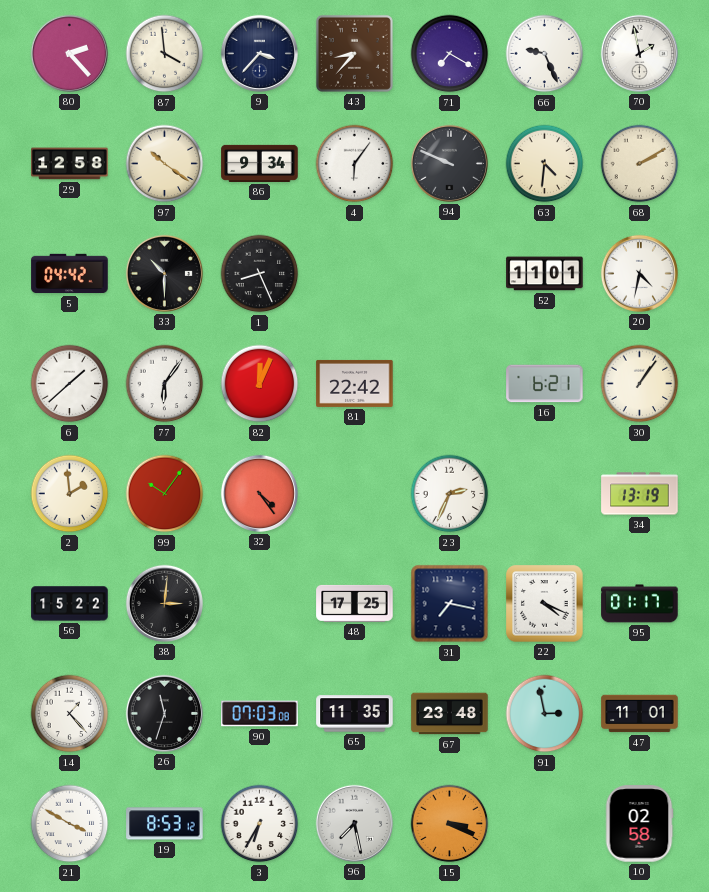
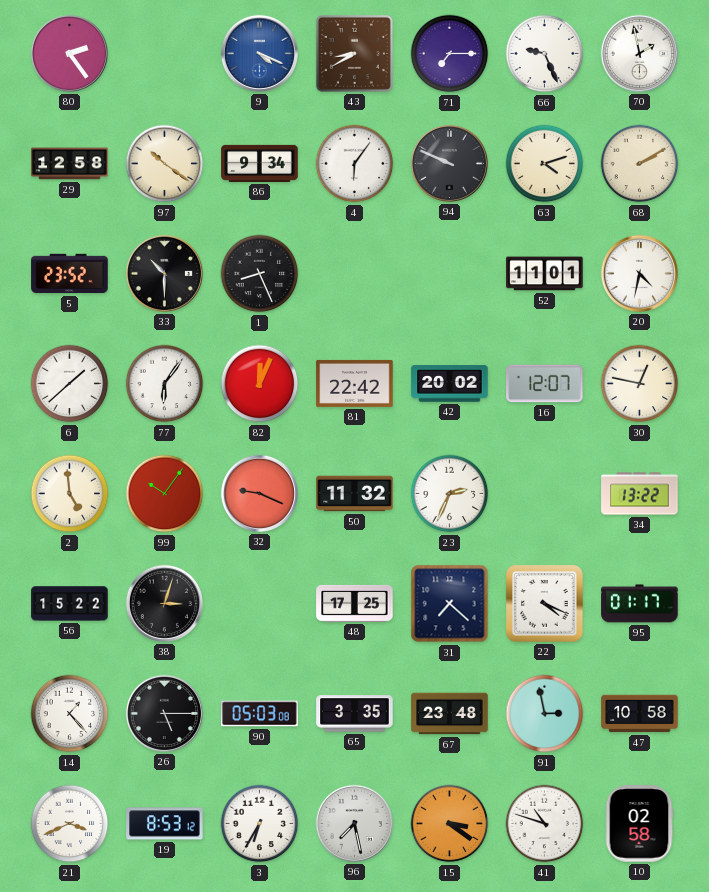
80: 2:23 -> 2:24
87: 3:59 -> none
9: 3:37 -> 4:19
9 dial: navy -> blue
43: 8:37 -> 8:40
71: 7:20 -> 7:15
63: 4:31 -> 4:12
5: 04:42 -> 23:52
42: none -> 20:02
16: 6:21 -> 12:07
30: 1:06 -> 12:47
2: 1:59 -> 4:59
32: 4:24 -> 9:19
50: none -> 11:32
34: 13:19 -> 13:22
38: 3:01 -> 3:03
31: 7:17 -> 7:22
26: 11:33 -> 5:15
90: 07:03 -> 05:03
65: 11:35 -> 3:35
47: 11:01 -> 10:58
21: 3:50 -> 3:41
15: 3:19 -> 3:21
41: none -> 10:48
